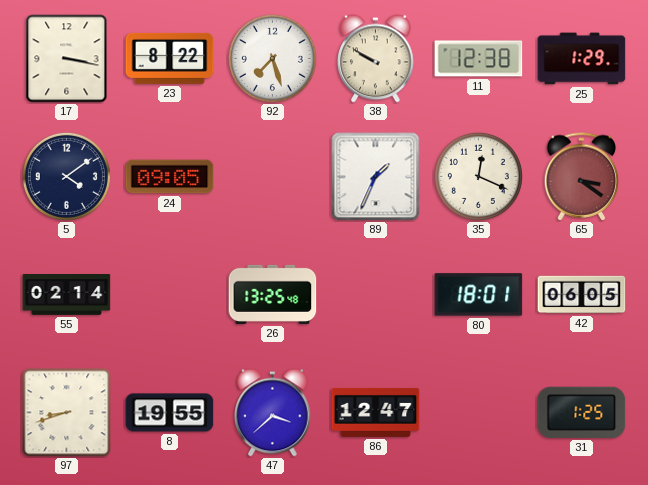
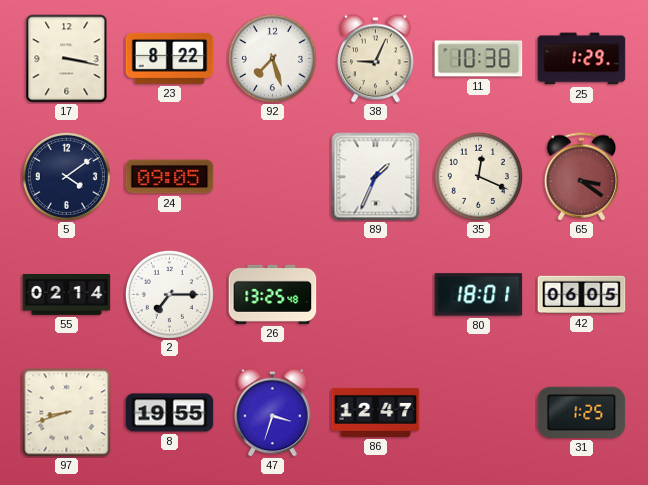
38: 9:50 -> 9:04
11: 12:38 -> 10:38
2: none -> 7:15
47: 3:38 -> 3:33
